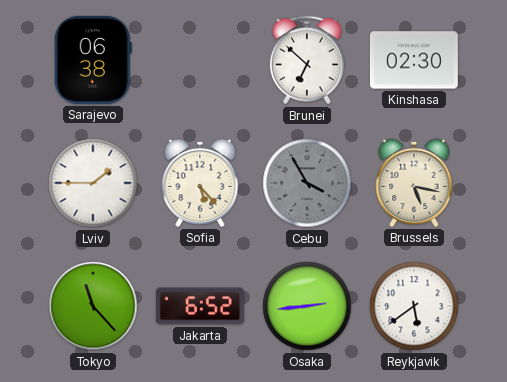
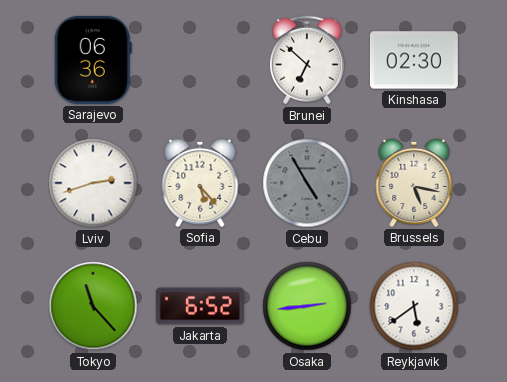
Sarajevo: 06:38 -> 06:36
Lviv: 1:45 -> 2:42
Cebu: 3:55 -> 4:55
